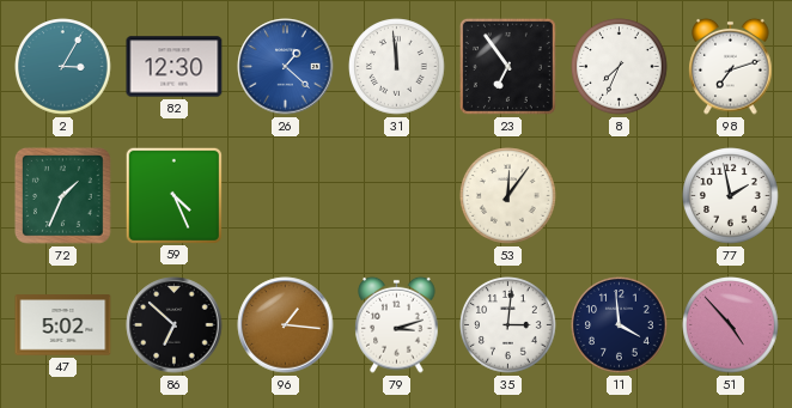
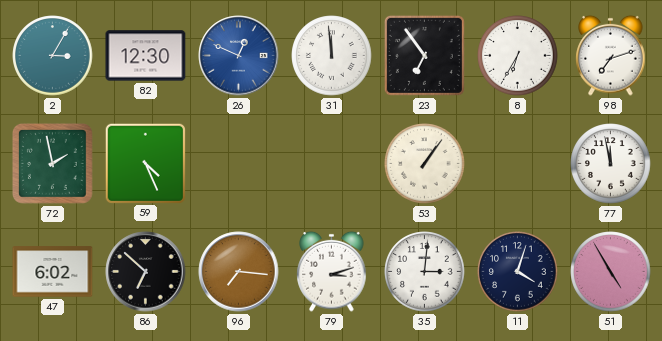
26: 1:22 -> 12:49
8: 7:34 -> 6:35
72: 1:34 -> 1:58
53: 12:06 -> 1:06
77: 1:58 -> 11:58
47: 5:02 -> 6:02
96: 1:16 -> 7:16
11: 3:59 -> 4:03
51: 4:53 -> 4:55
